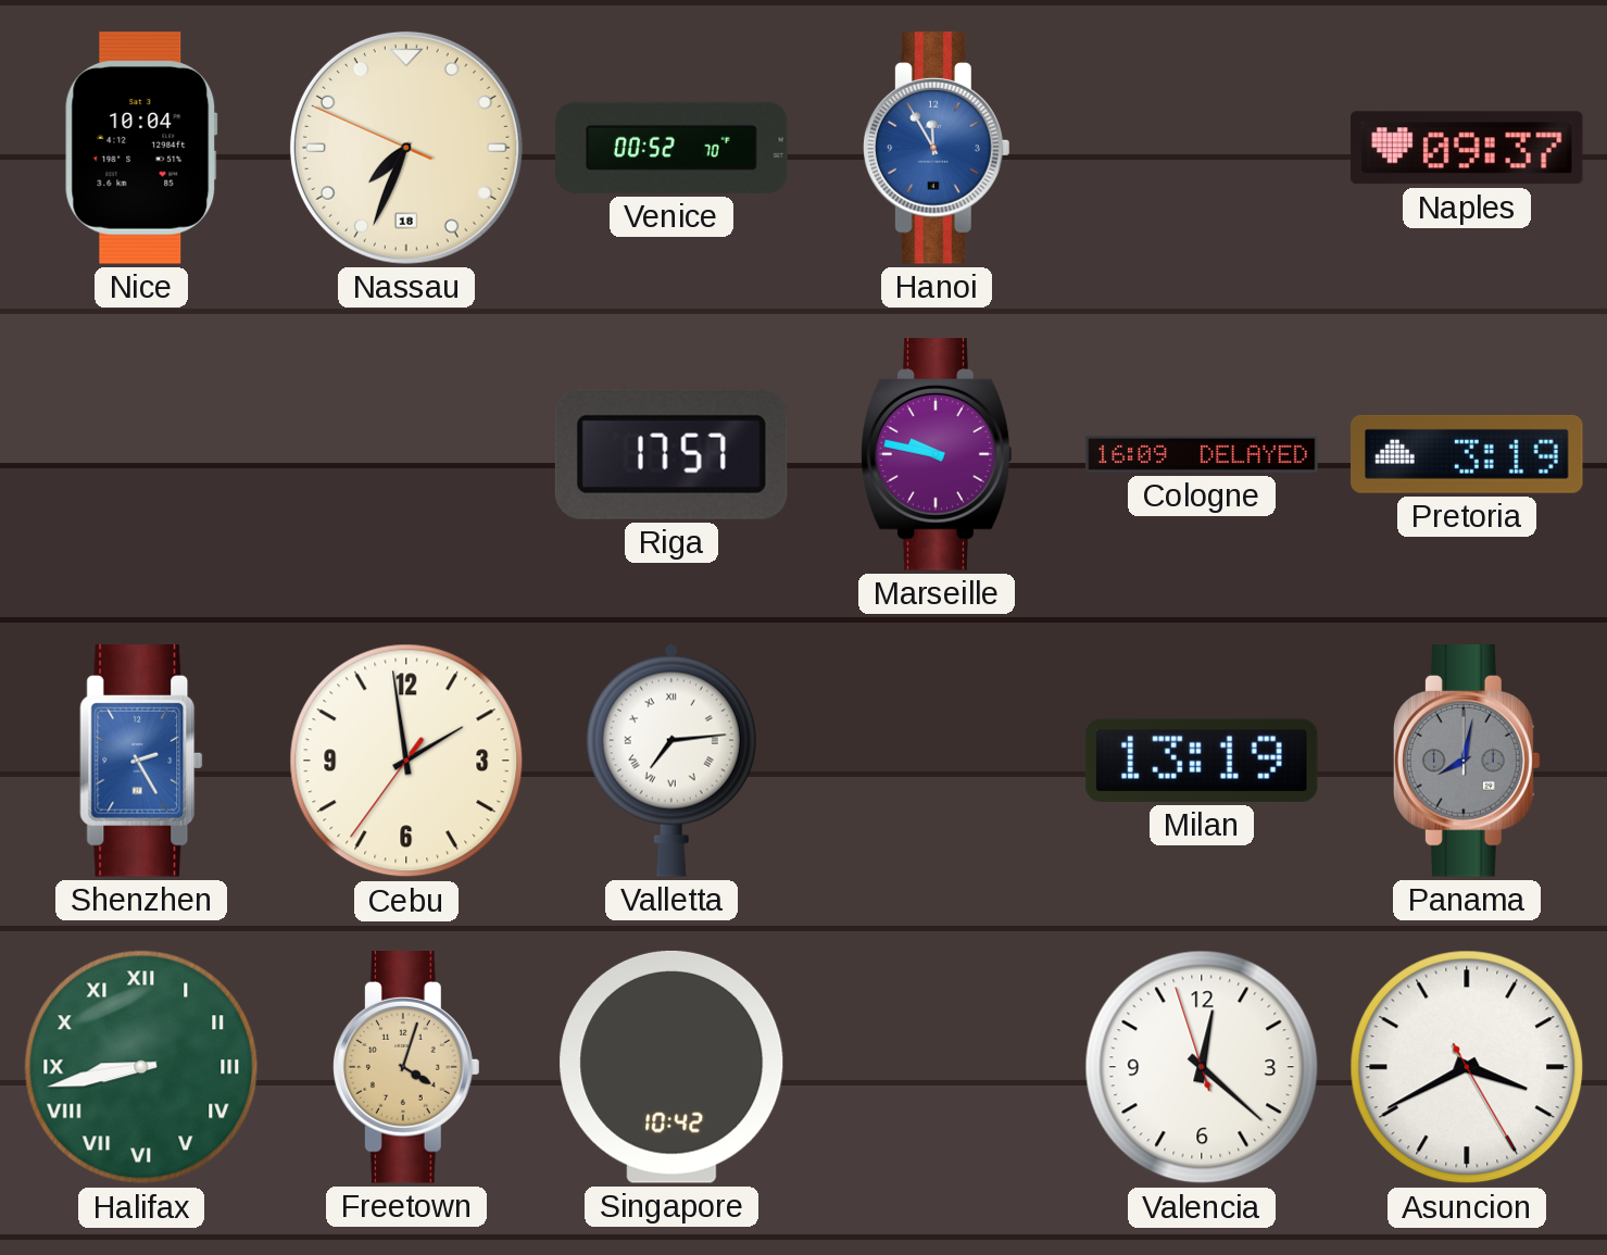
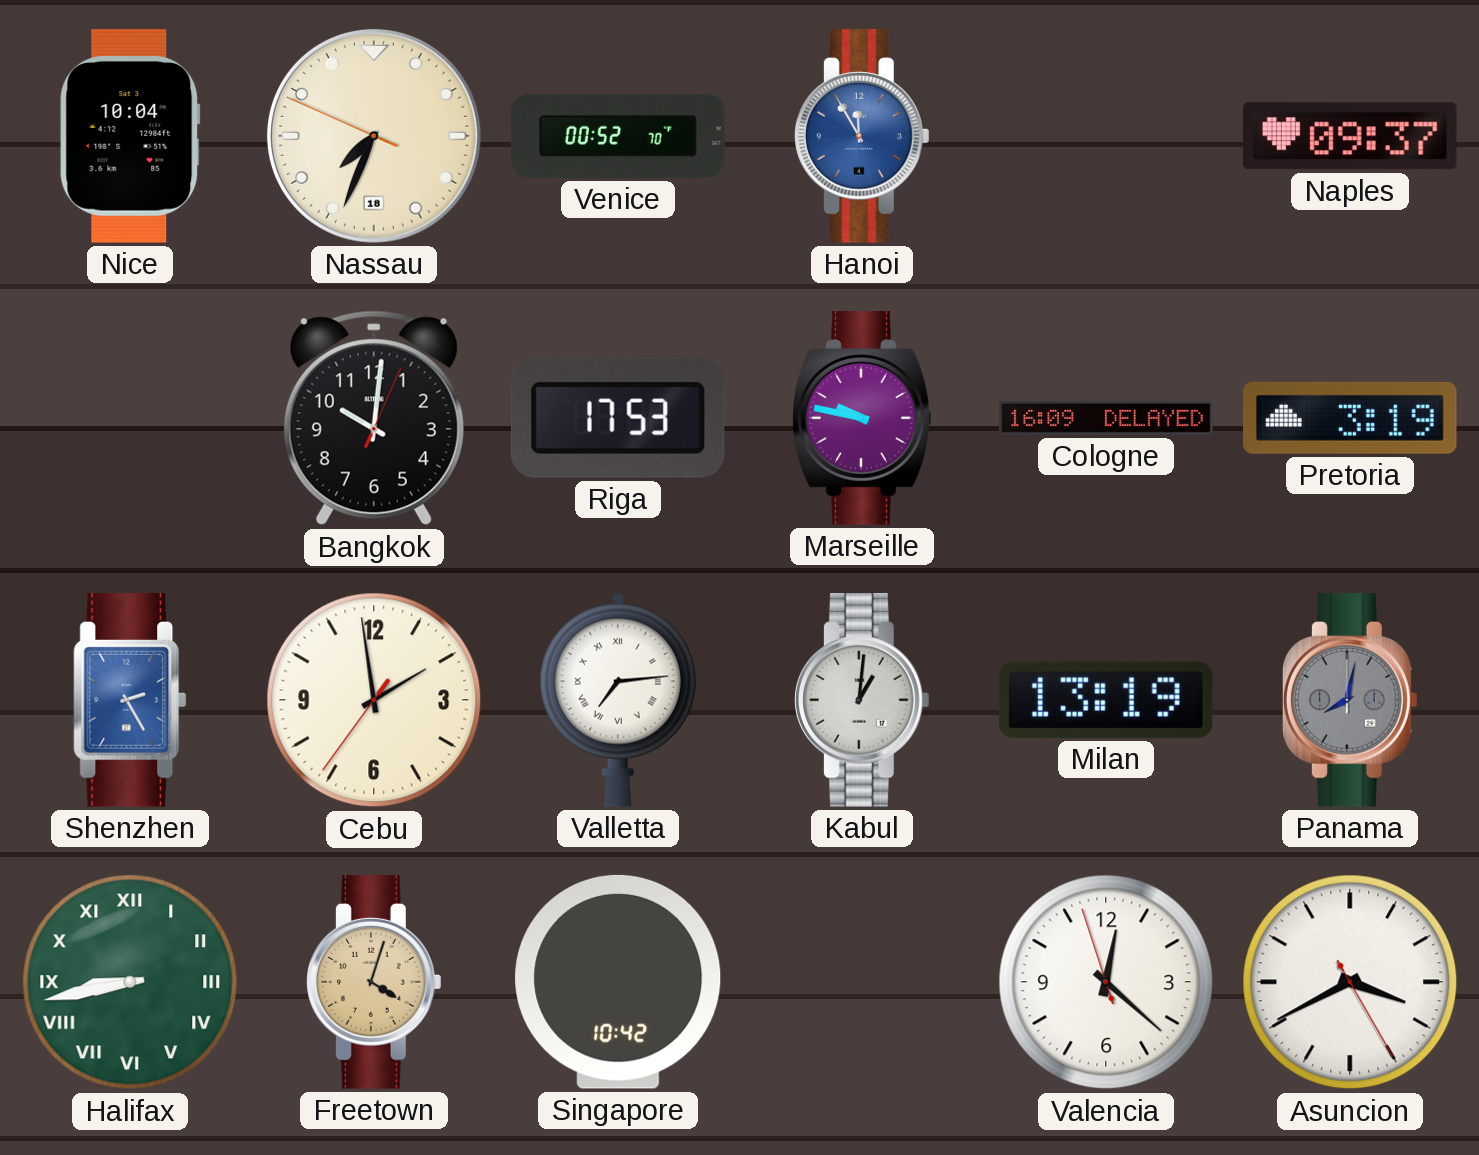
Bangkok: none -> 10:01
Riga: 17:57 -> 17:53
Kabul: none -> 1:01
